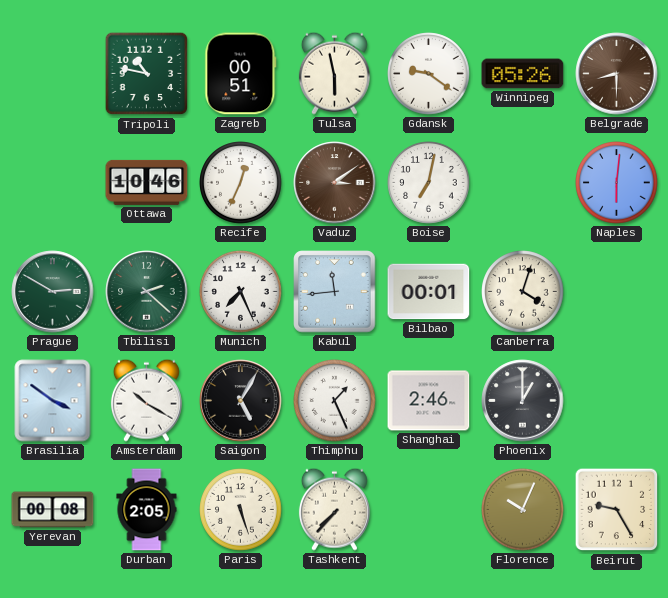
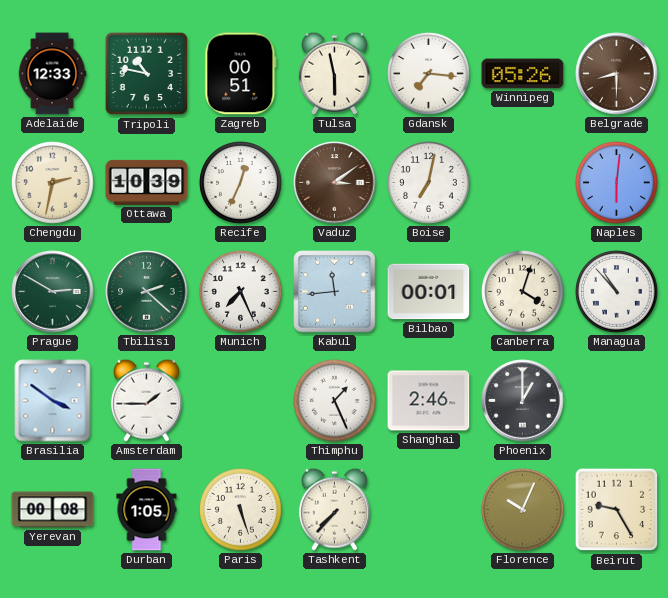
Adelaide: none -> 12:33
Gdansk: 9:21 -> 7:16
Chengdu: none -> 2:32
Ottawa: 10:46 -> 10:39
Managua: none -> 10:53
Amsterdam: 10:20 -> 1:45
Saigon: 5:05 -> none
Durban: 2:05 -> 1:05
